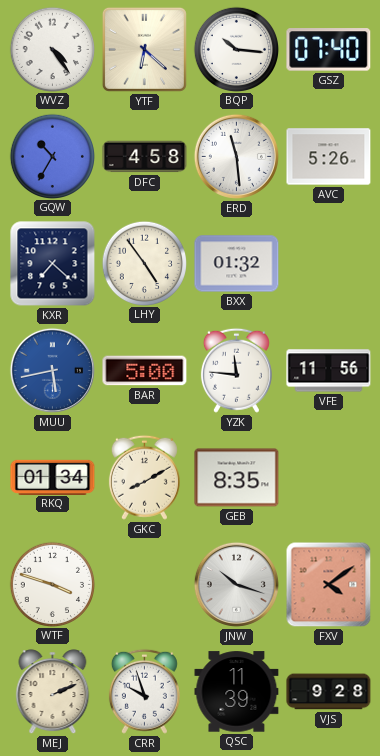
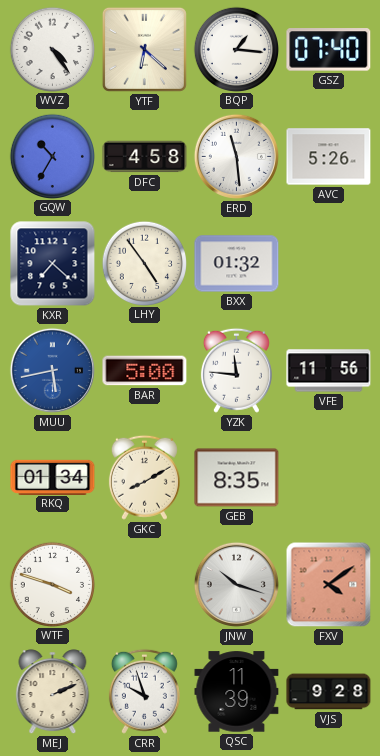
BQP: 10:16 -> 1:16
